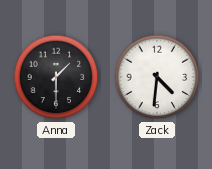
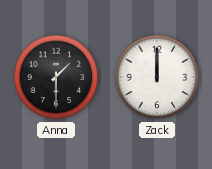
Zack: 4:31 -> 12:00
